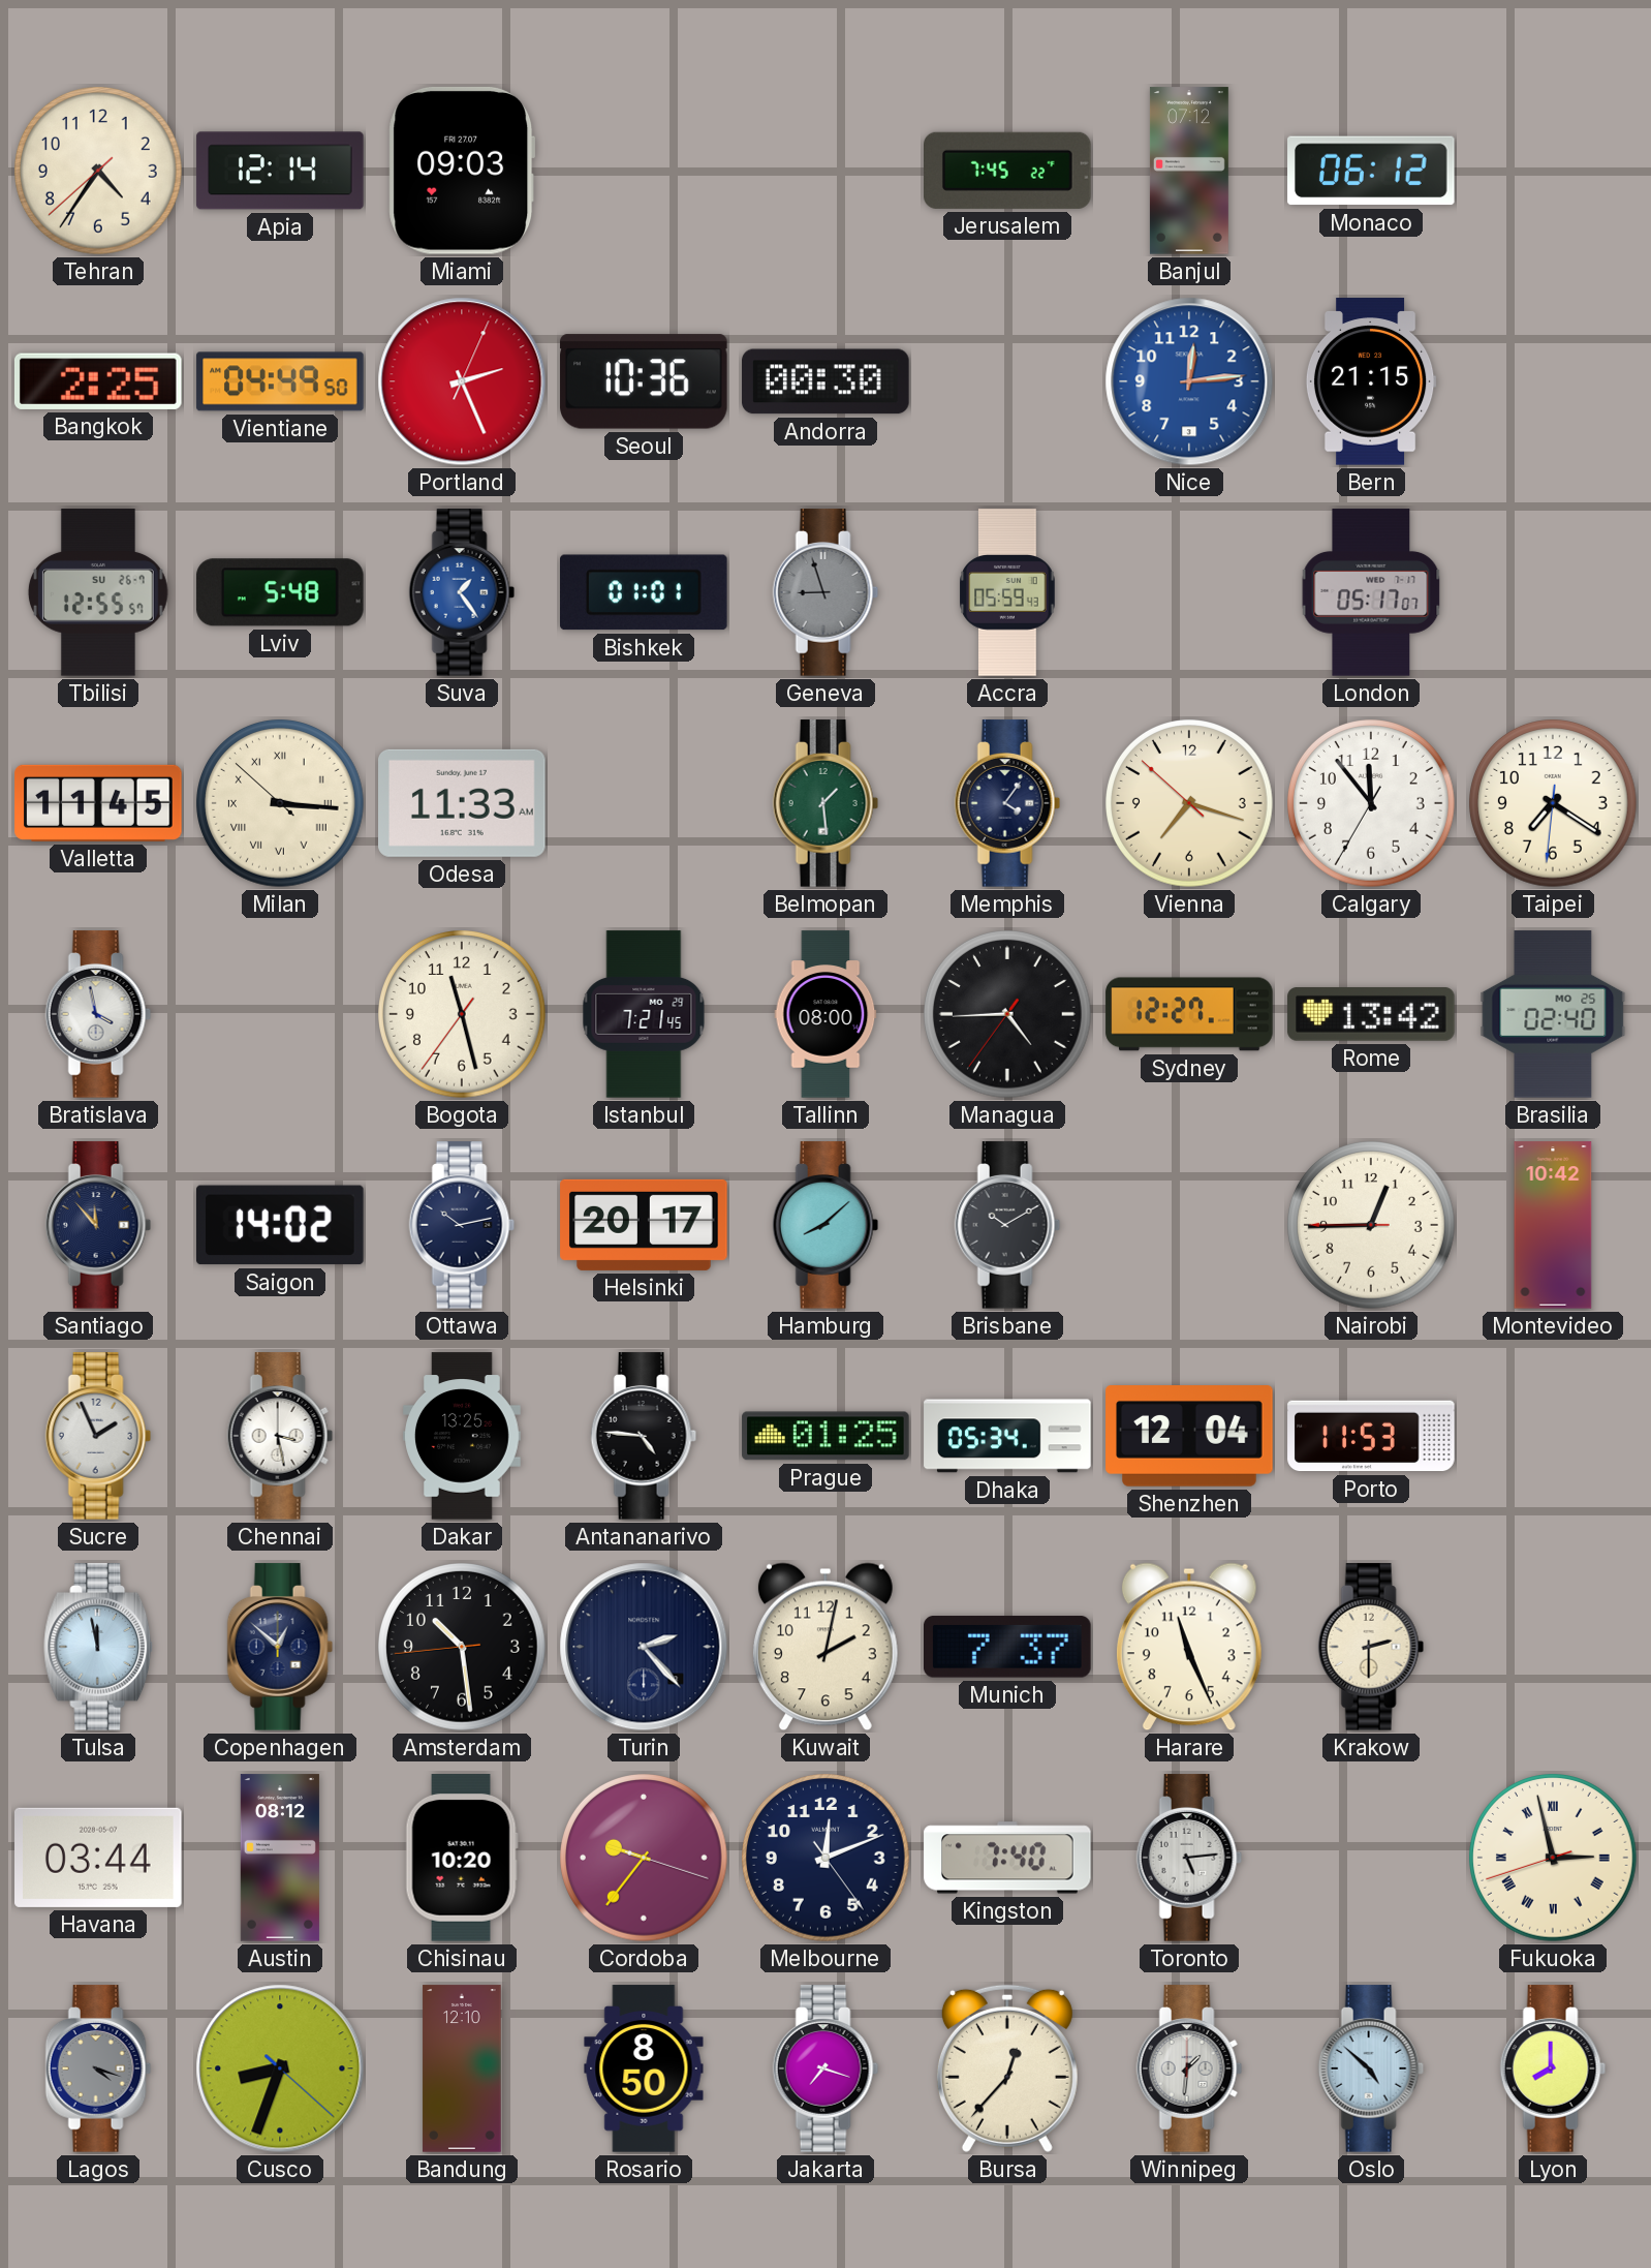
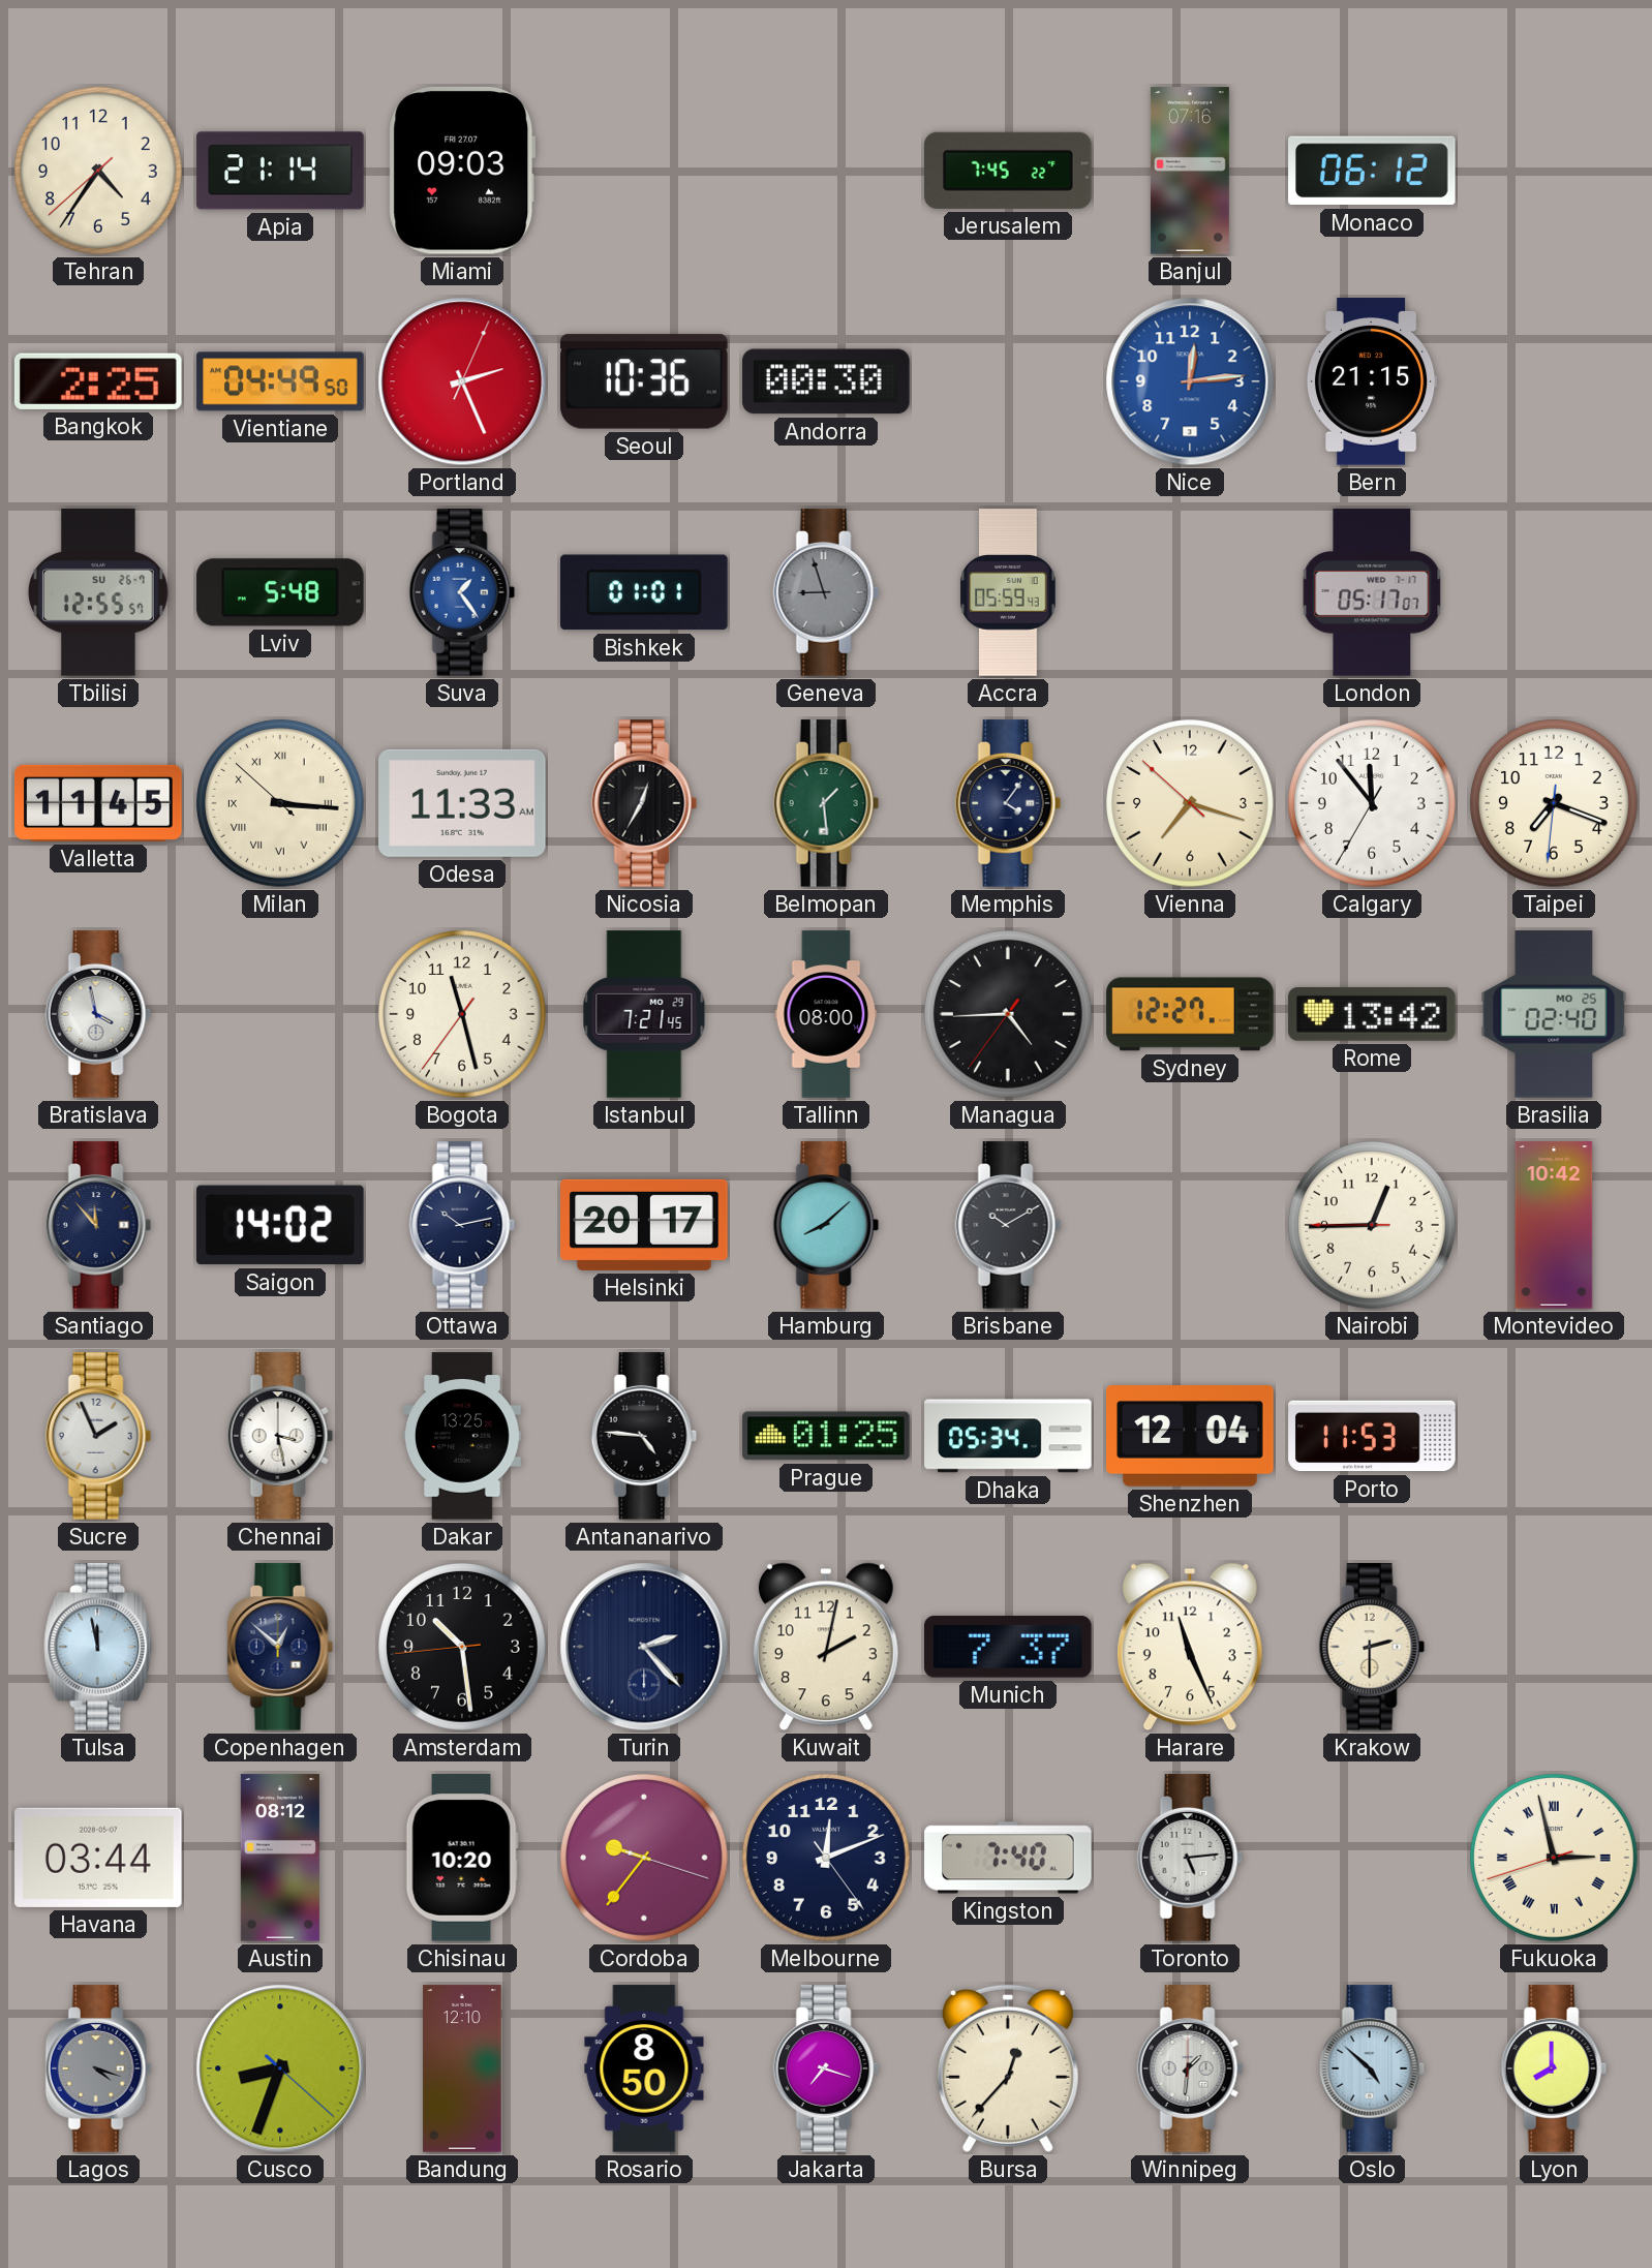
Apia: 12:14 -> 21:14
Banjul: 07:12 -> 07:16
Nicosia: none -> 12:35
Taipei: 7:20 -> 7:18
